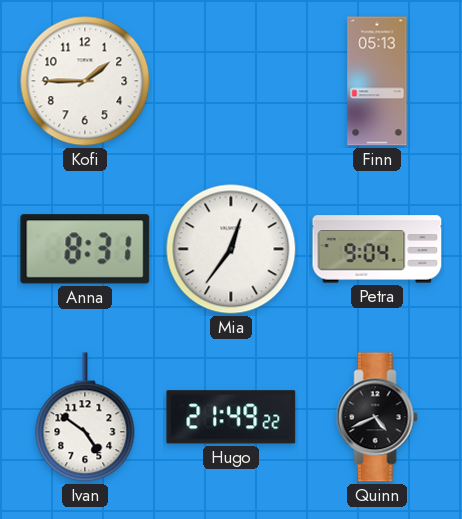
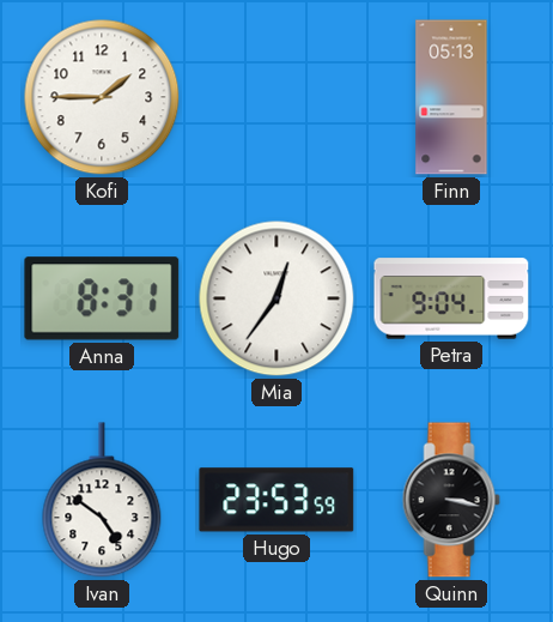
Hugo: 21:49 -> 23:53
Quinn: 4:41 -> 3:17
